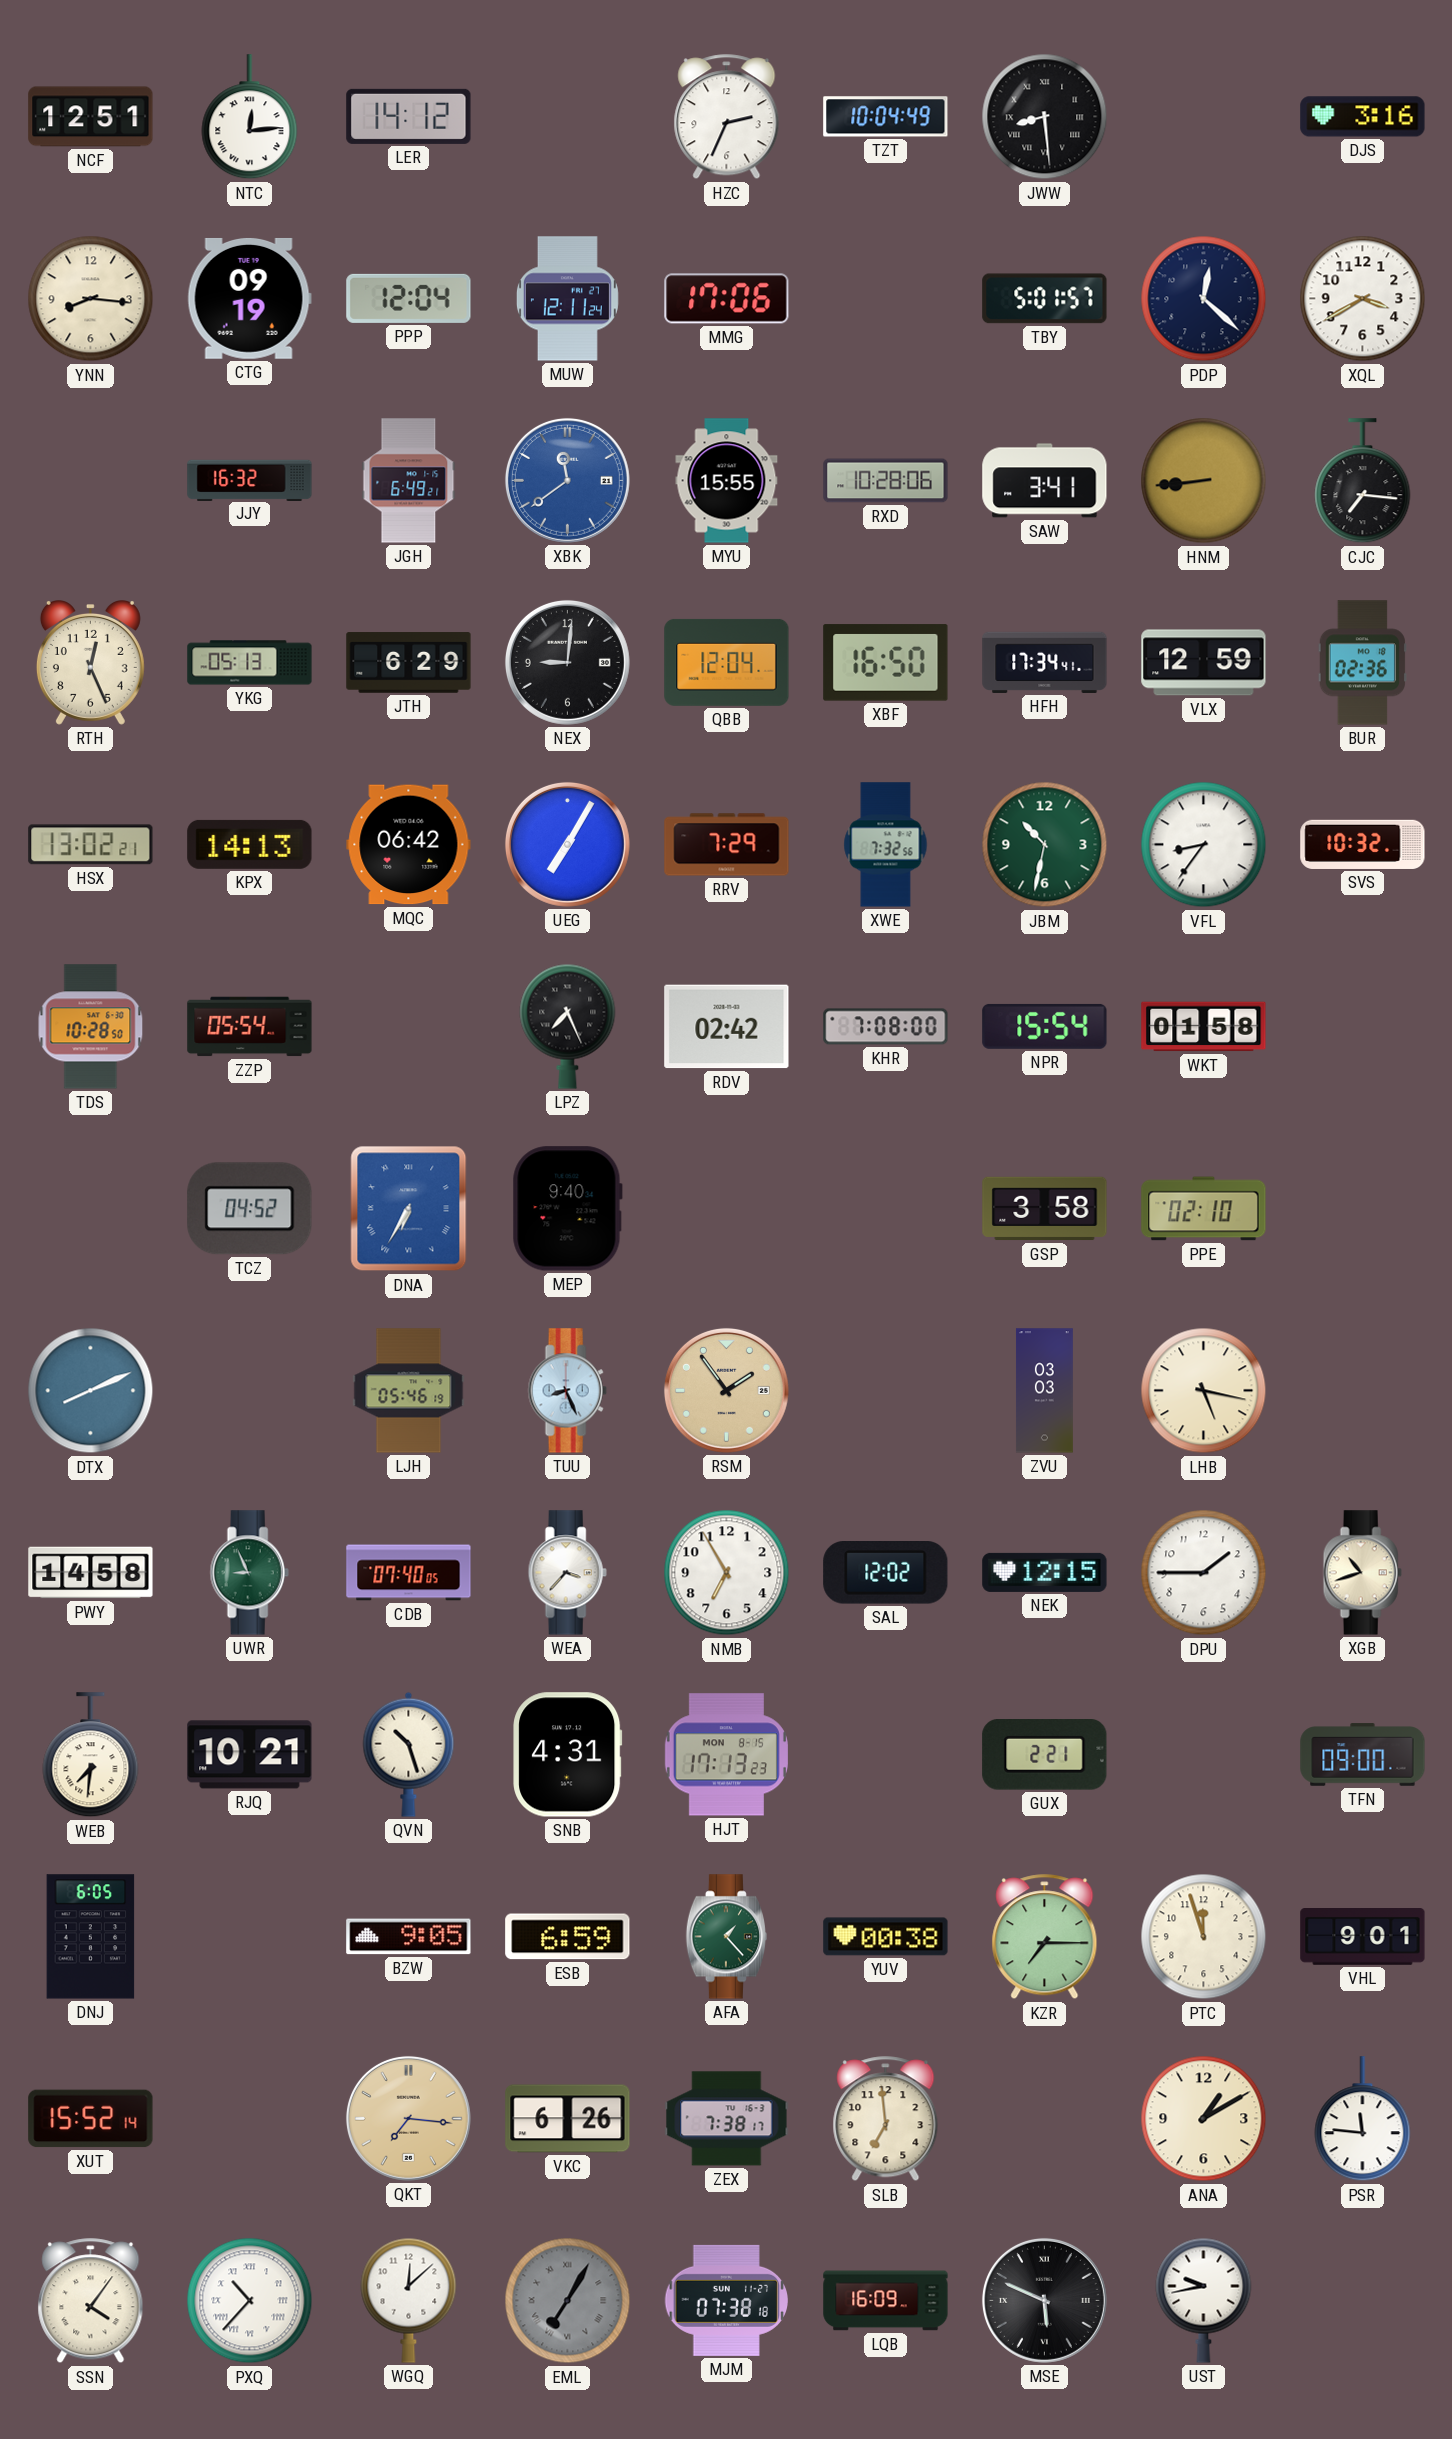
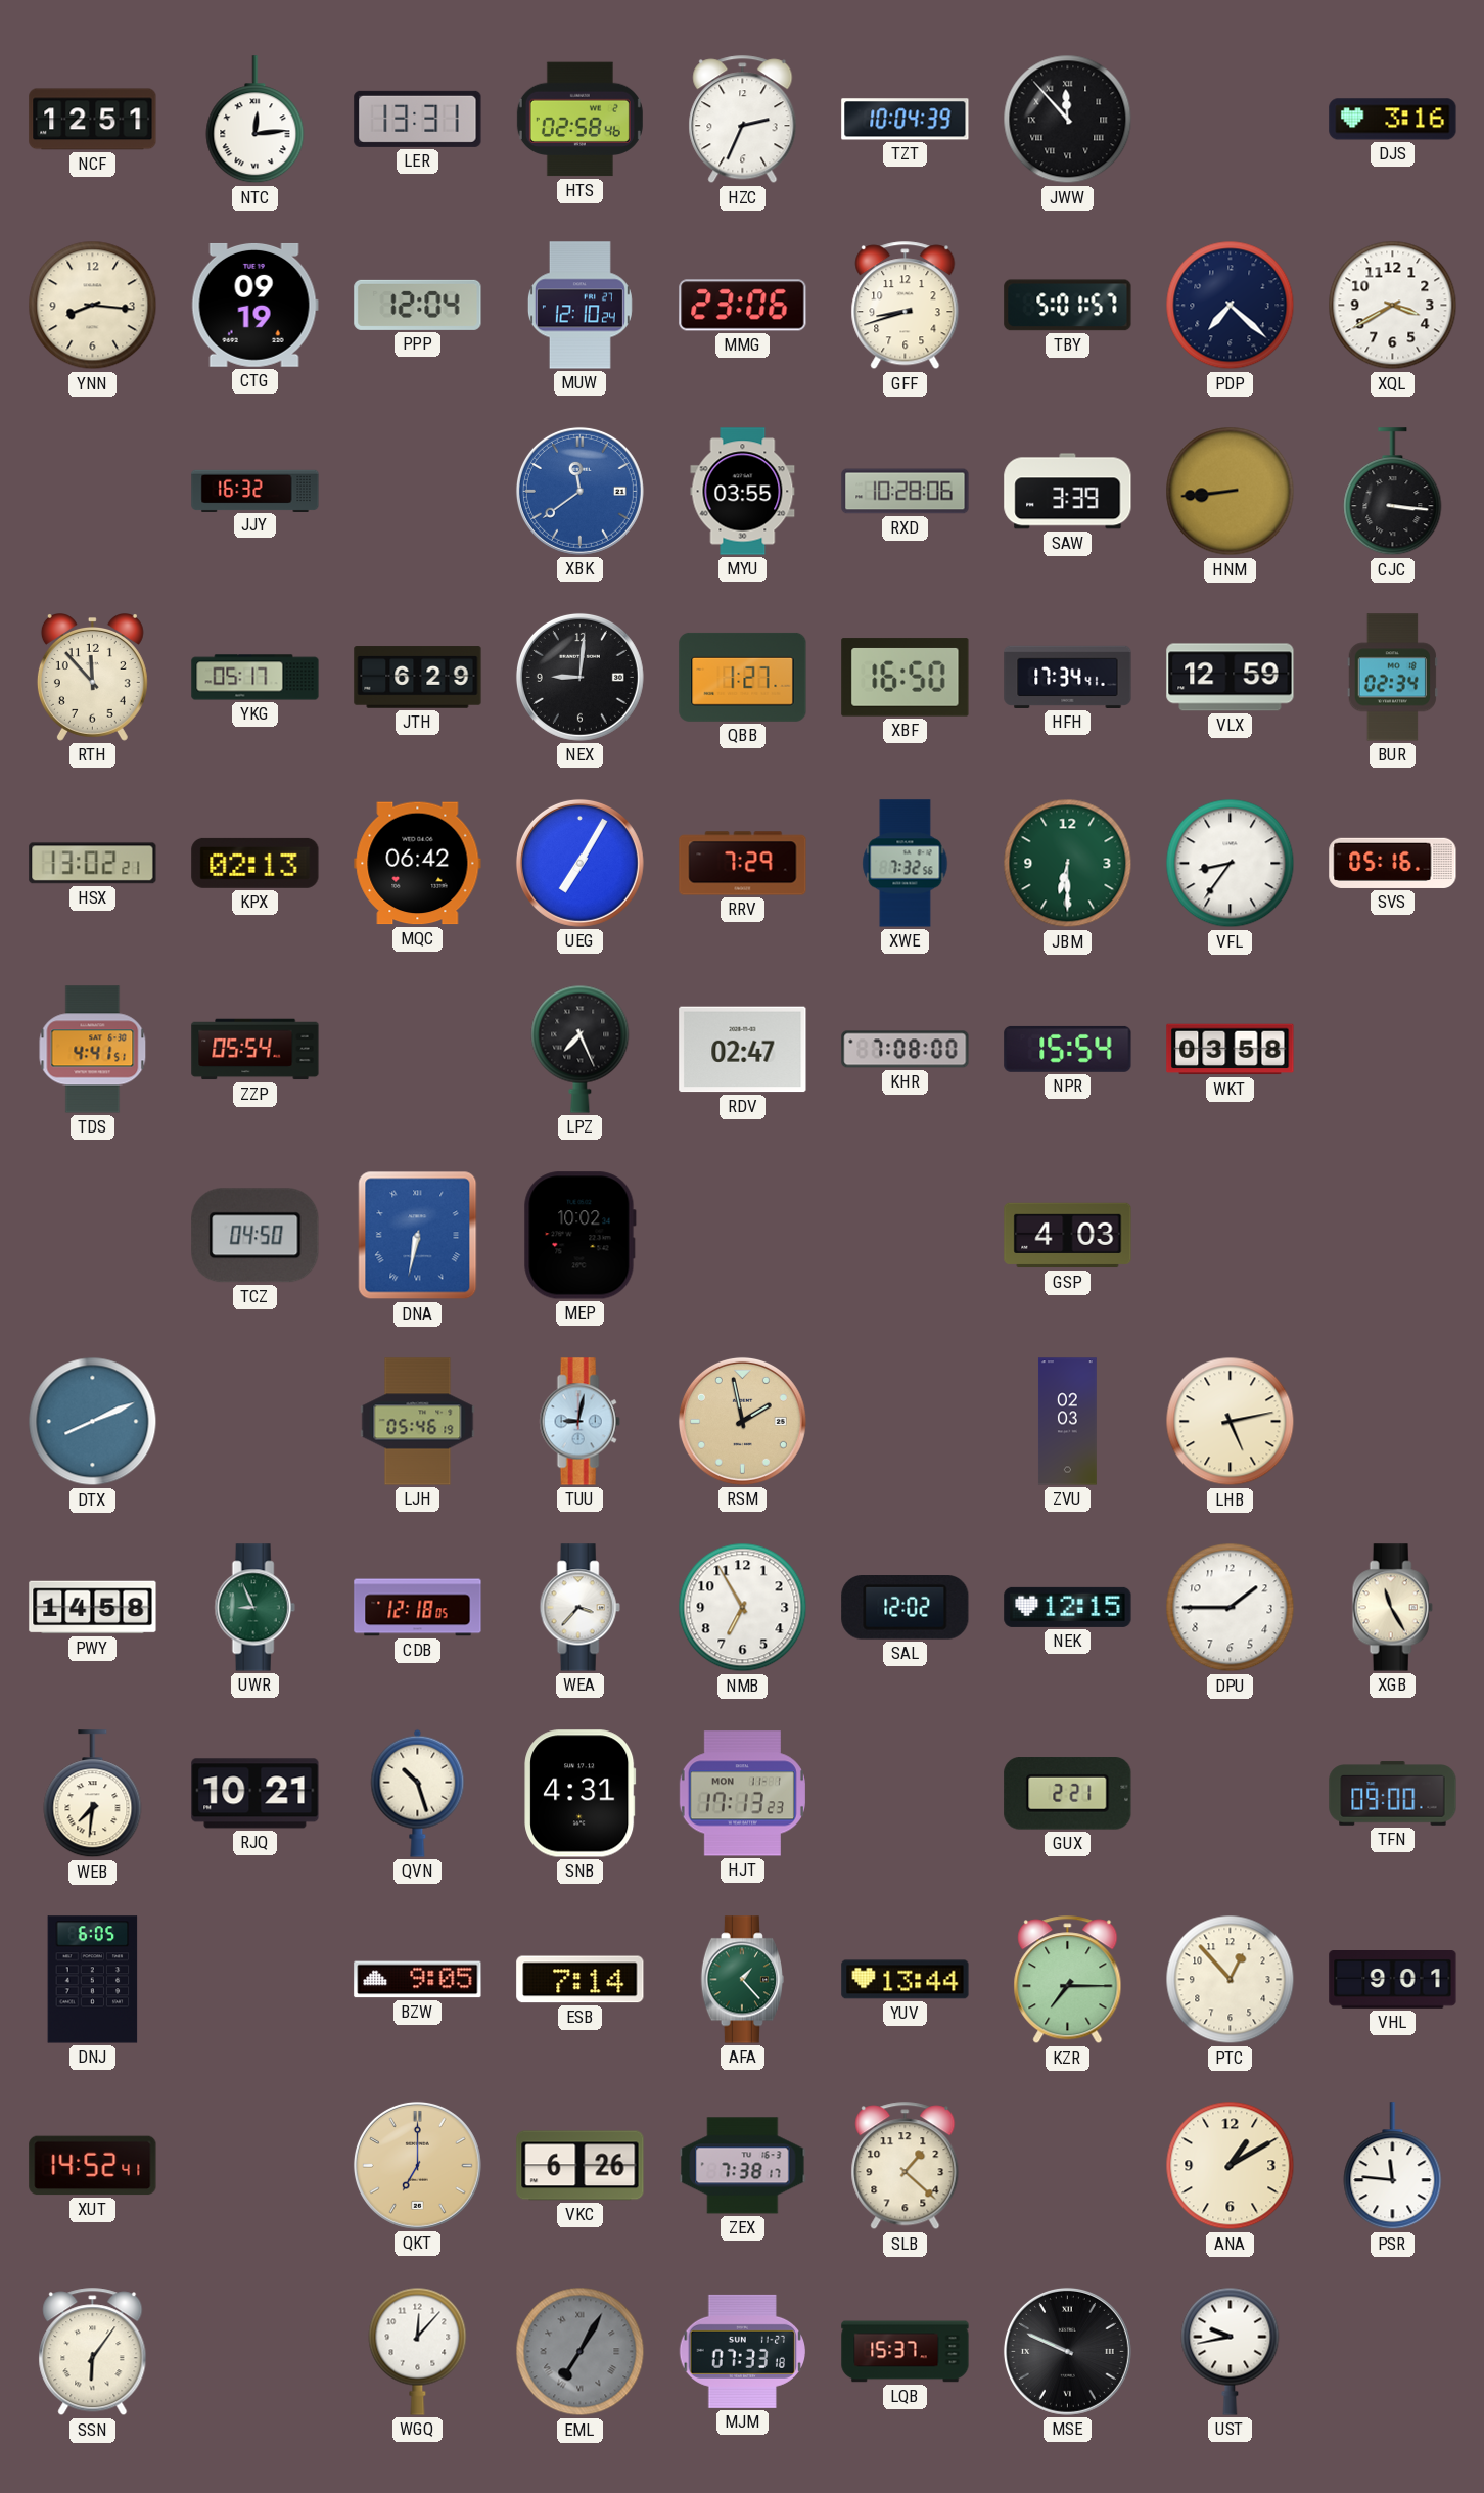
LER: 14:12 -> 13:31
HTS: none -> 02:58
TZT: 10:04:49 -> 10:04:39
JWW: 8:29 -> 11:53
MUW: 12:11 -> 12:10
MMG: 17:06 -> 23:06
GFF: none -> 8:42
PDP: 12:22 -> 7:22
JGH: 6:49 -> none
MYU: 15:55 -> 03:55
SAW: 3:41 -> 3:39
CJC: 7:16 -> 3:16
RTH: 12:26 -> 11:53
YKG: 05:13 -> 05:17
QBB: 12:04 -> 1:27
BUR: 02:36 -> 02:34
KPX: 14:13 -> 02:13
JBM: 10:32 -> 6:30
SVS: 10:32 -> 05:16
TDS: 10:28 -> 4:41
RDV: 02:42 -> 02:47
WKT: 01:58 -> 03:58
TCZ: 04:52 -> 04:50
DNA: 6:35 -> 6:32
MEP: 9:40 -> 10:02
GSP: 3:58 -> 4:03
PPE: 02:10 -> none
TUU: 8:26 -> 9:02
RSM: 1:54 -> 1:58
ZVU: 03:03 -> 02:03
LHB: 5:17 -> 5:13
CDB: 07:40 -> 12:18
XGB: 10:42 -> 11:25
HJT date: MON 8-15 -> MON 11-1
ESB: 6:59 -> 7:14
YUV: 00:38 -> 13:44
PTC: 11:57 -> 12:53
XUT: 15:52 -> 14:52
QKT: 7:16 -> 7:00
SLB: 6:59 -> 1:22
SSN: 4:06 -> 6:06
PXQ: 10:37 -> none
WGQ: 12:08 -> 12:07
MJM: 07:38 -> 07:33
LQB: 16:09 -> 15:37
MSE: 5:49 -> 9:49
